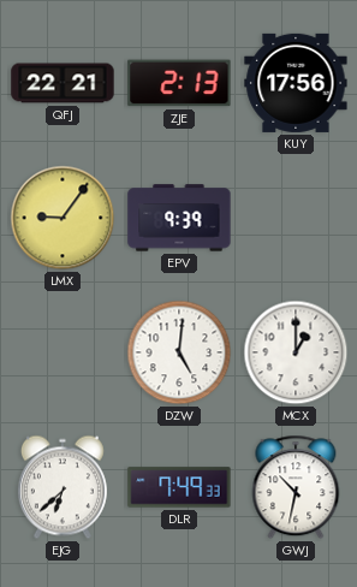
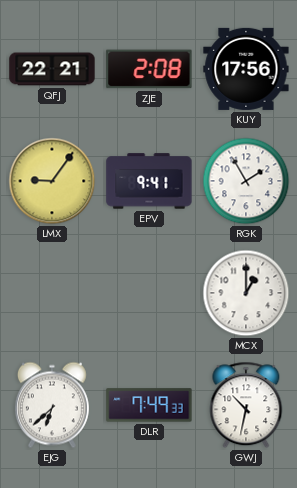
ZJE: 2:13 -> 2:08
EPV: 9:39 -> 9:41
RGK: none -> 1:55
DZW: 5:01 -> none
